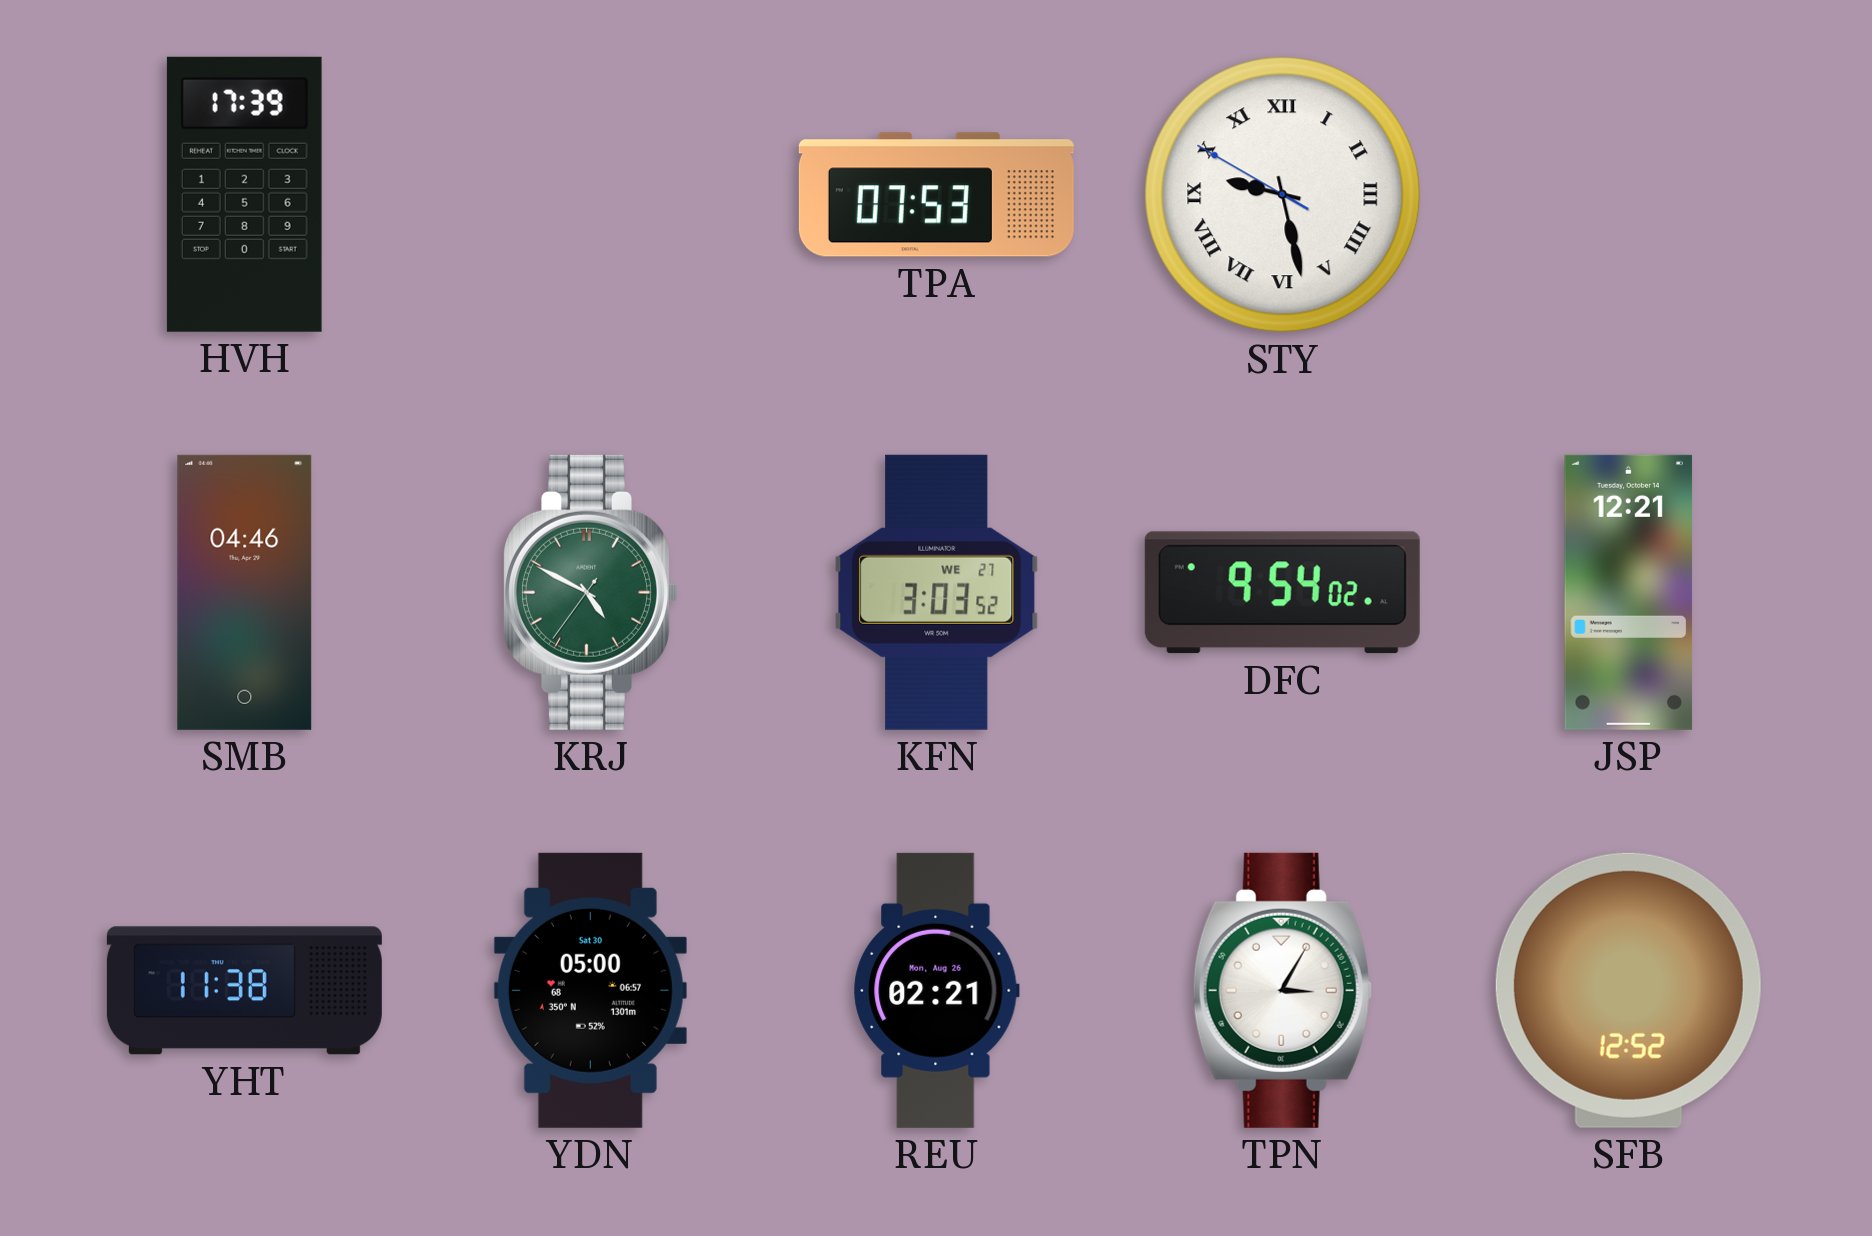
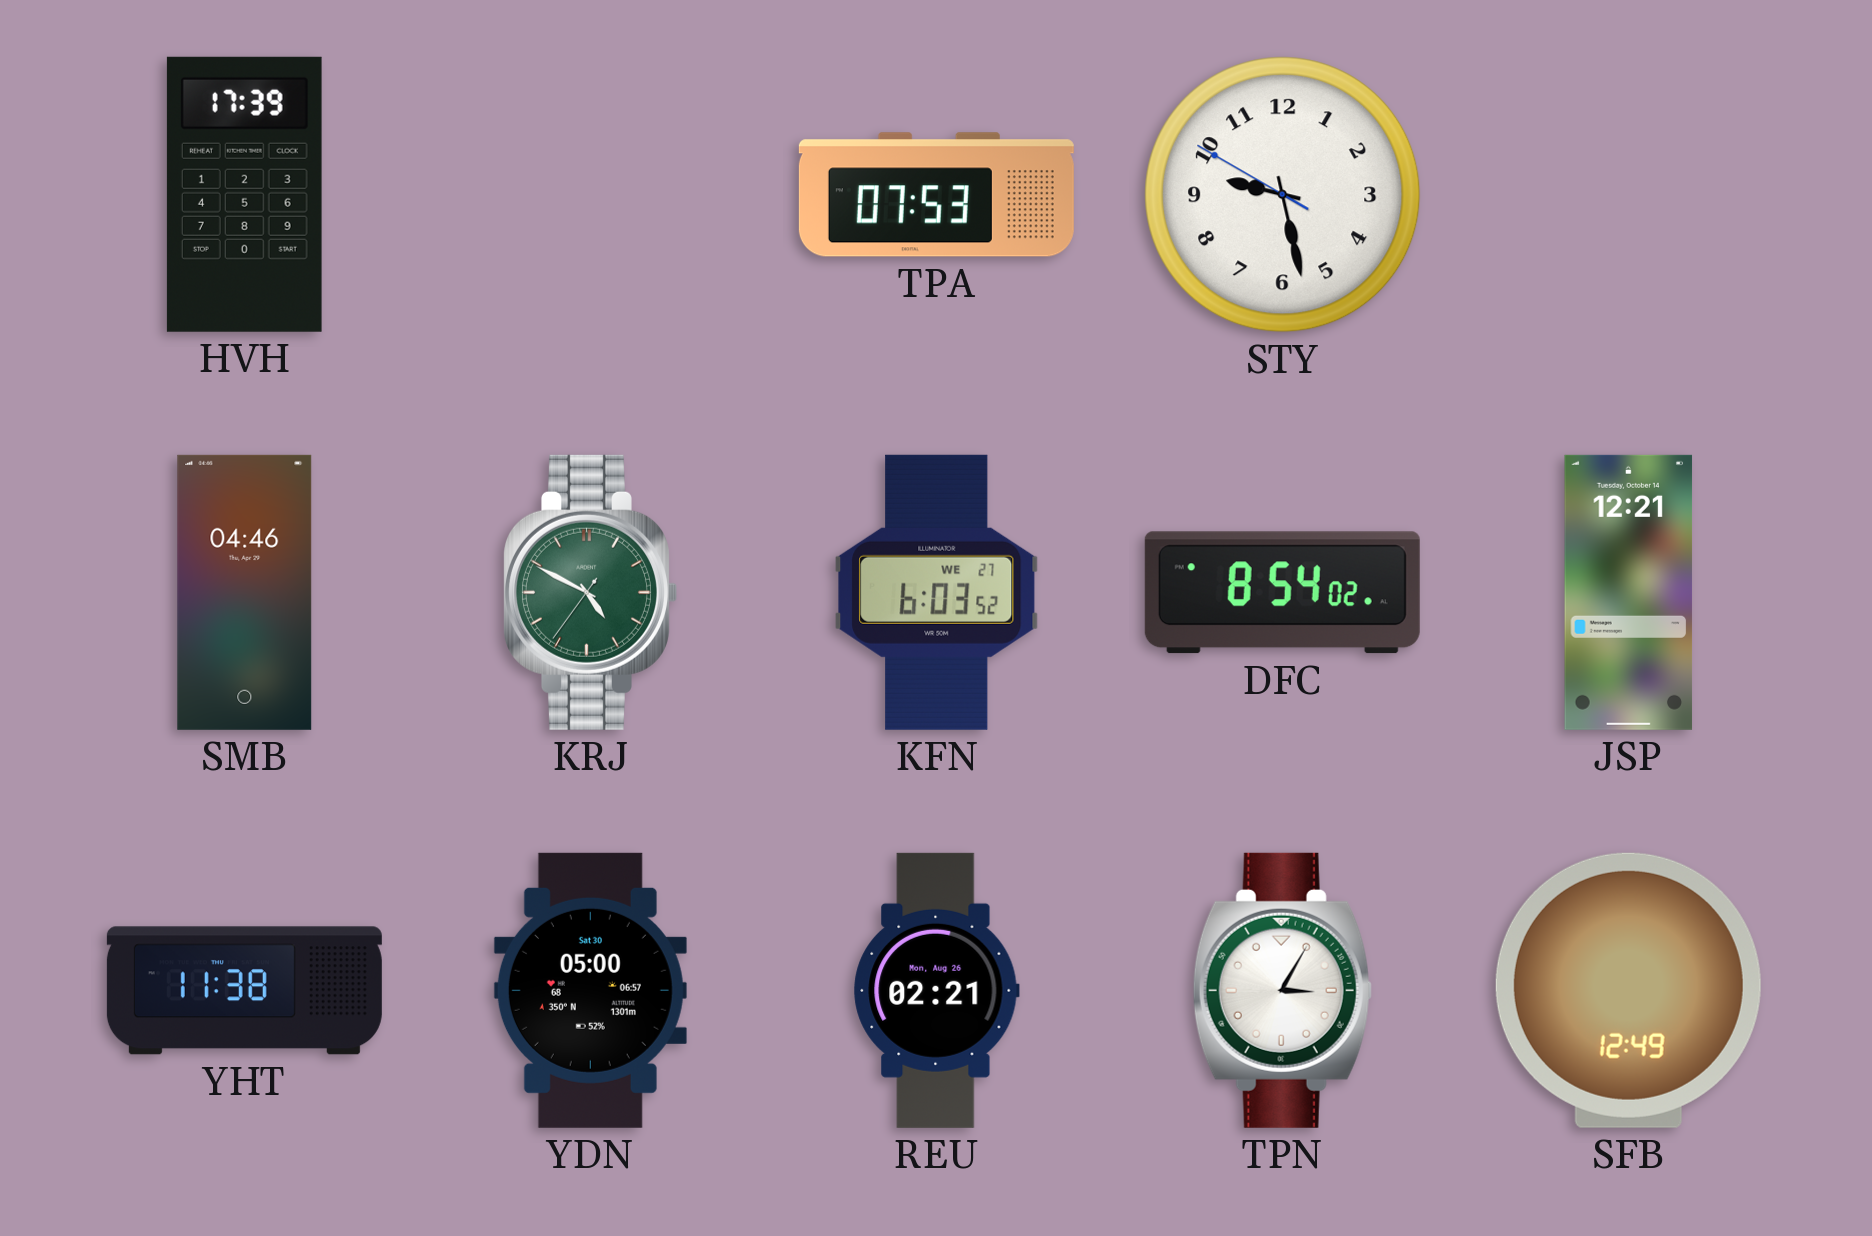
STY numerals: Roman -> Arabic
KFN: 3:03 -> 6:03
DFC: 9:54 -> 8:54
SFB: 12:52 -> 12:49
